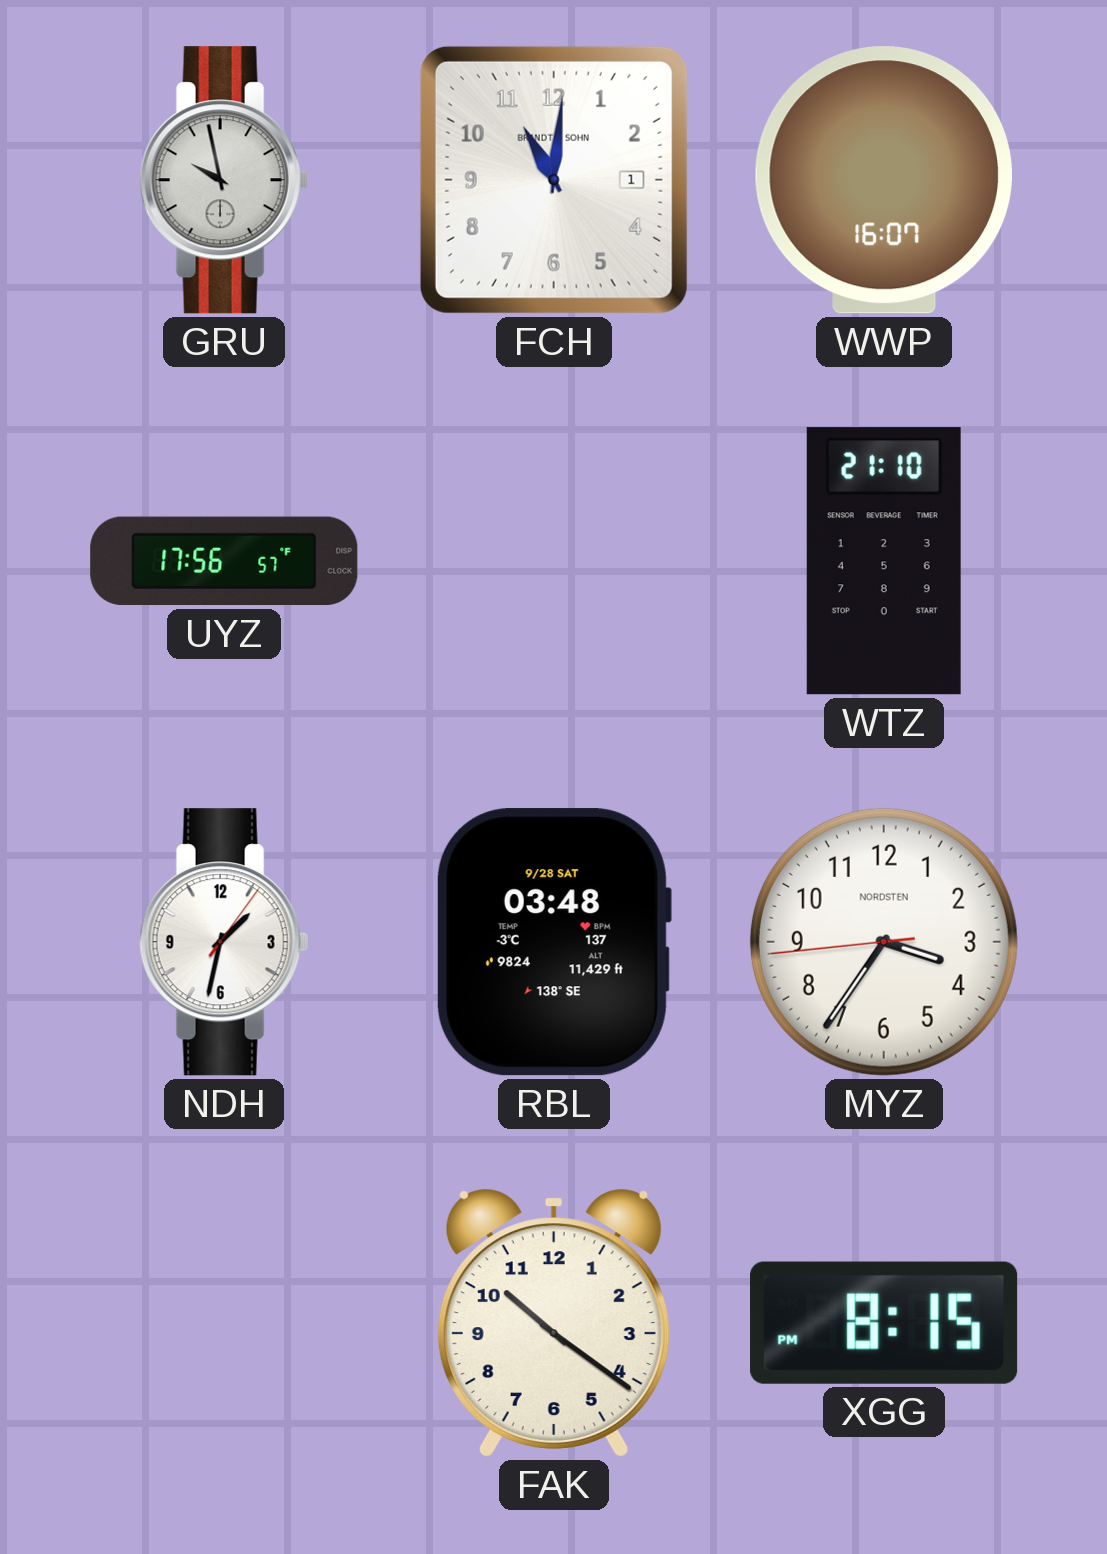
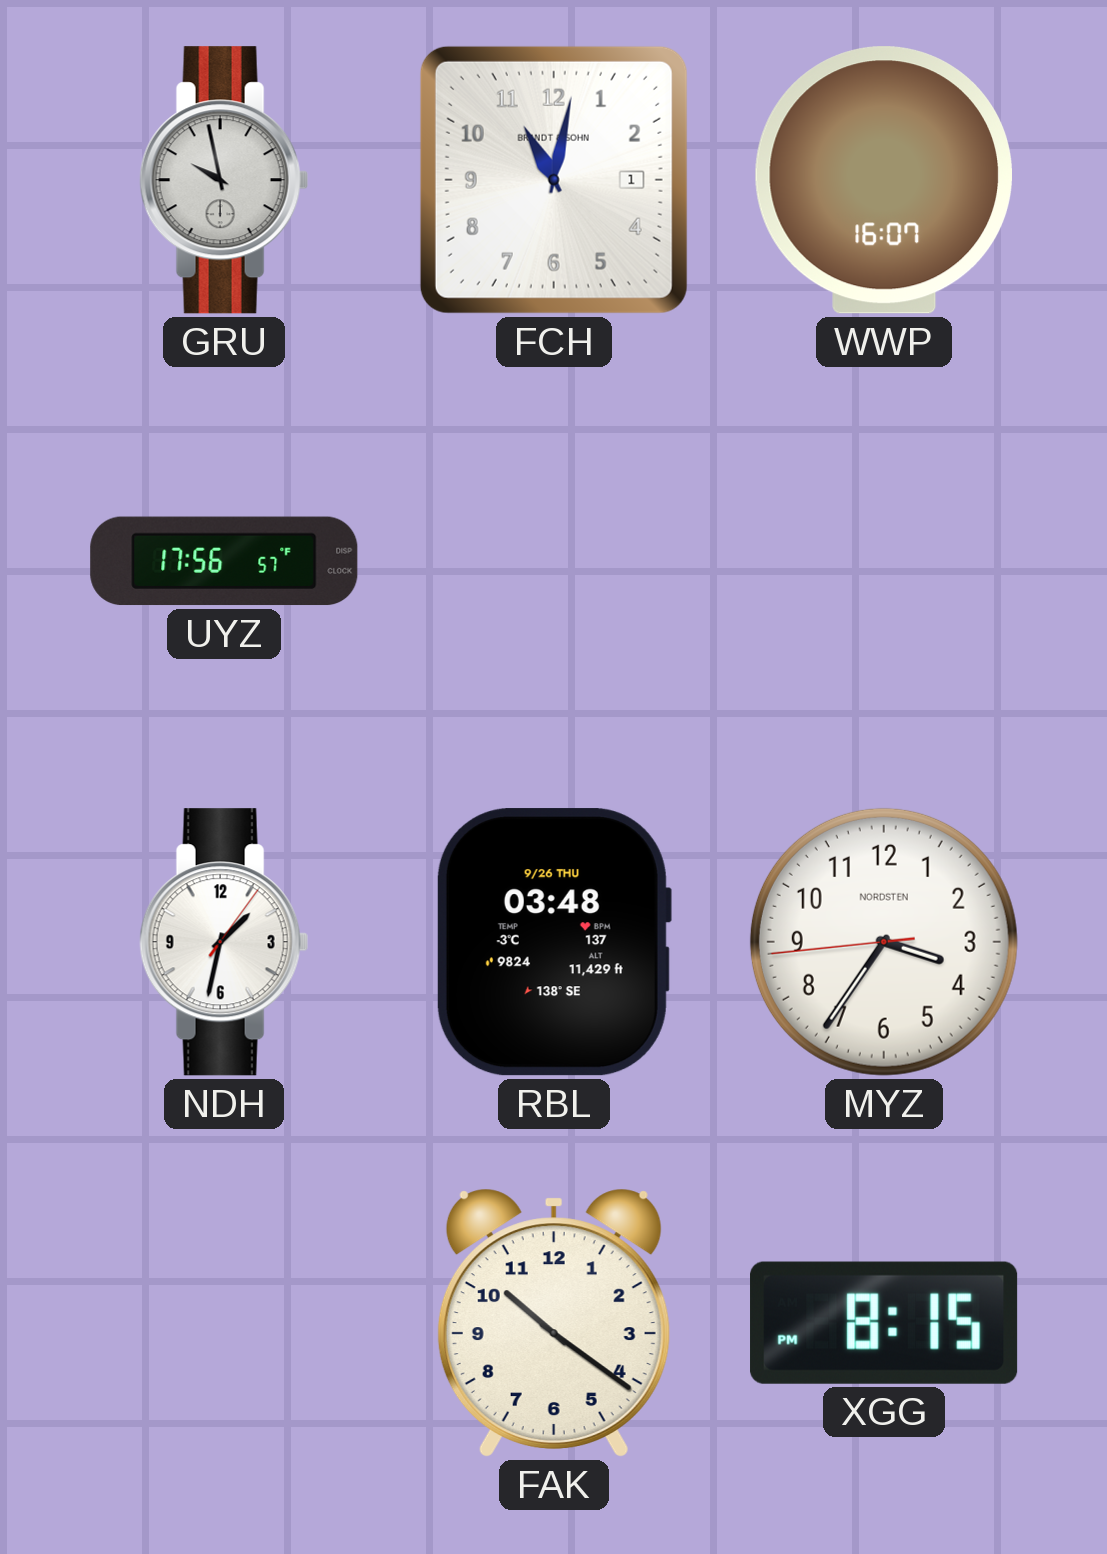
FCH: 11:01 -> 11:02
WTZ: 21:10 -> none
RBL date: 9/28 SAT -> 9/26 THU
